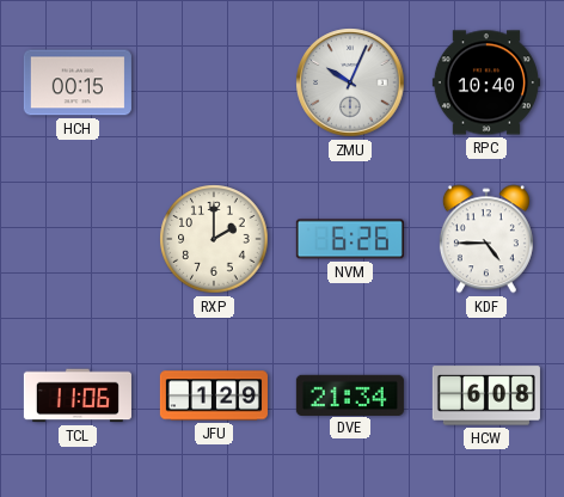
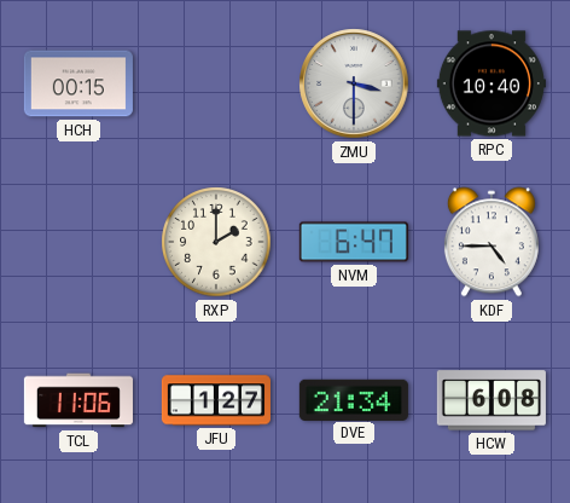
ZMU: 10:04 -> 3:30
NVM: 6:26 -> 6:47
JFU: 1:29 -> 1:27
